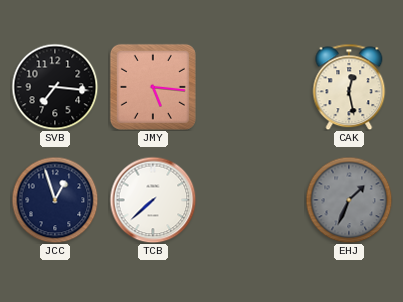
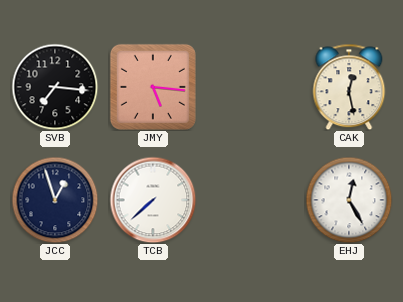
EHJ: 1:34 -> 12:25
EHJ dial: grey -> white
